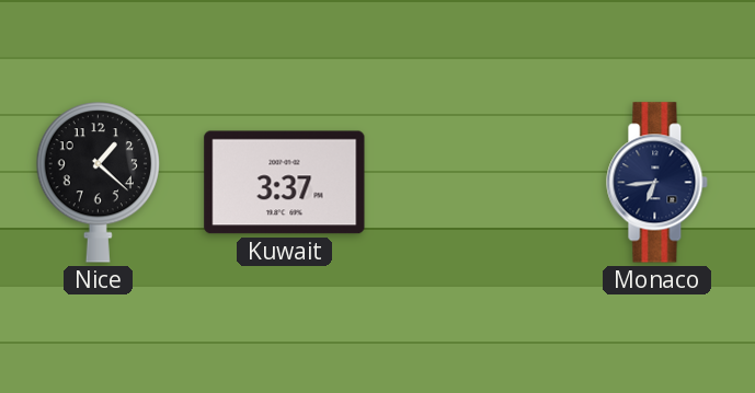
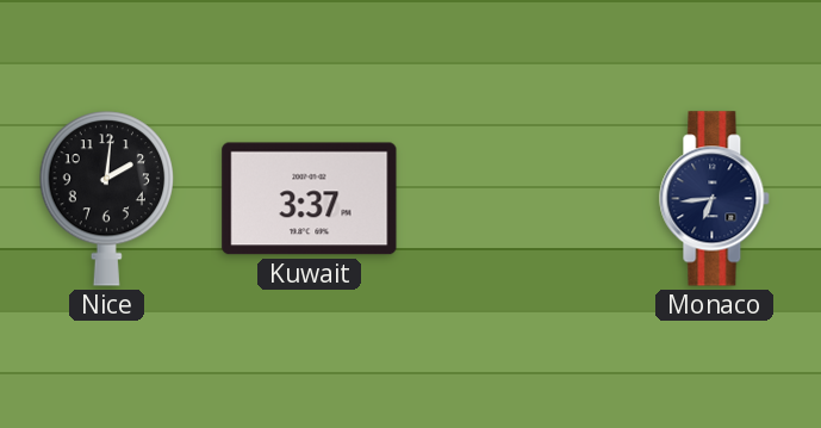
Nice: 1:22 -> 2:01
